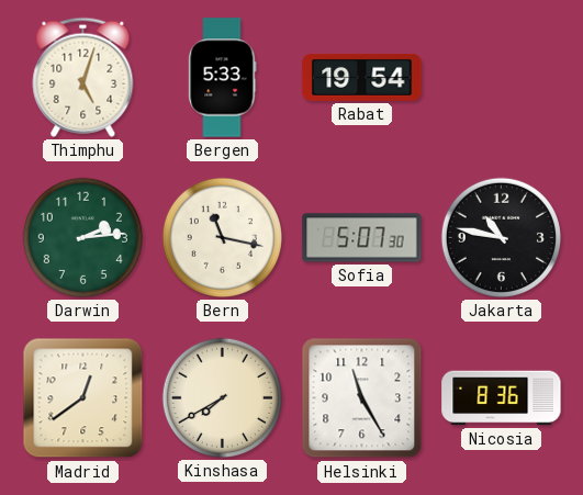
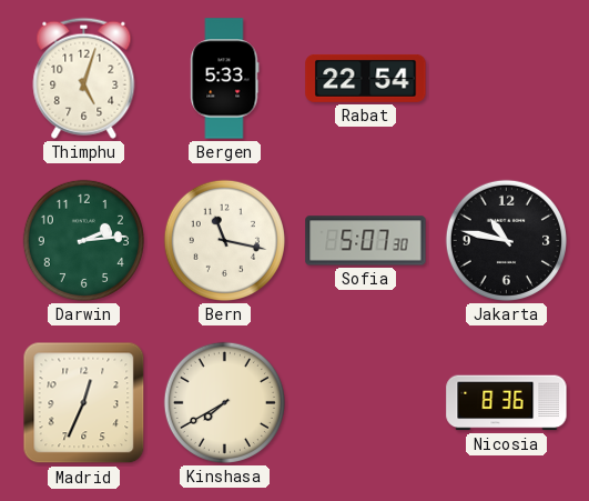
Rabat: 19:54 -> 22:54
Madrid: 12:39 -> 12:34
Helsinki: 11:25 -> none
